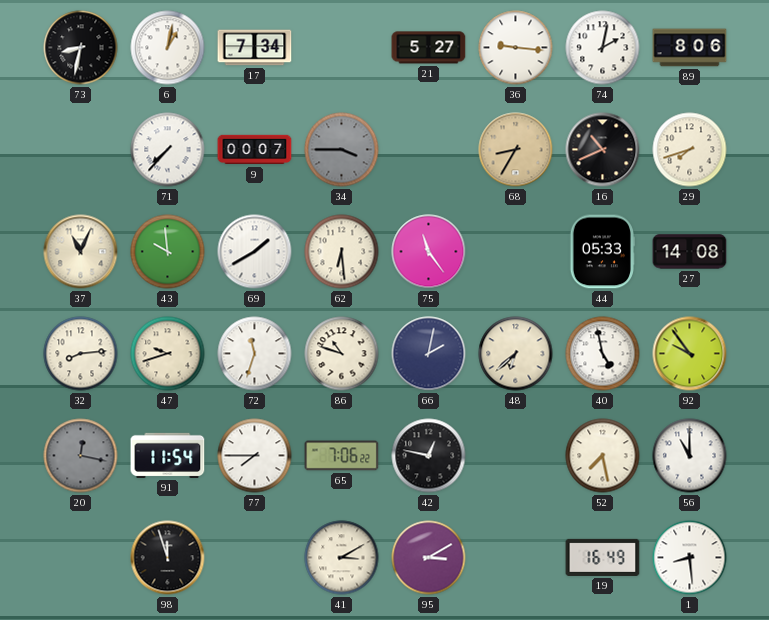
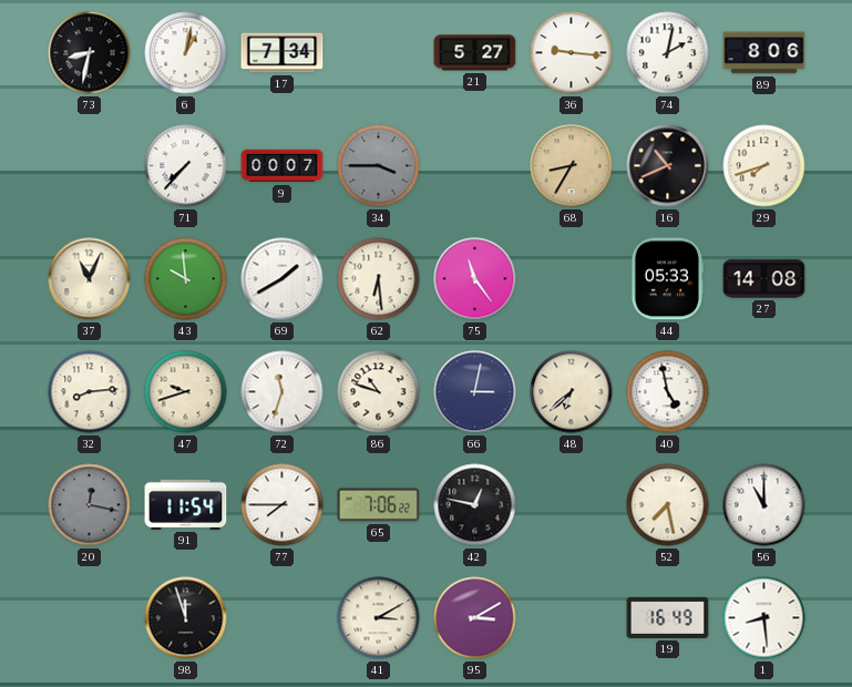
66: 2:02 -> 3:02
92: 9:54 -> none
